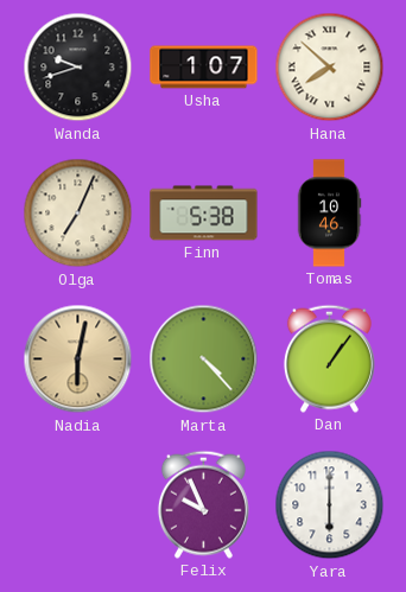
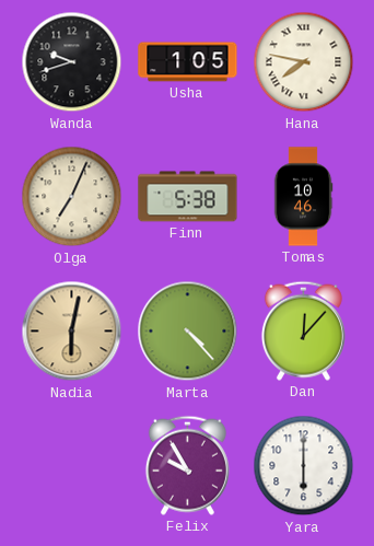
Usha: 1:07 -> 1:05
Hana: 7:52 -> 7:47
Dan: 1:06 -> 12:07
Felix: 9:56 -> 9:55
